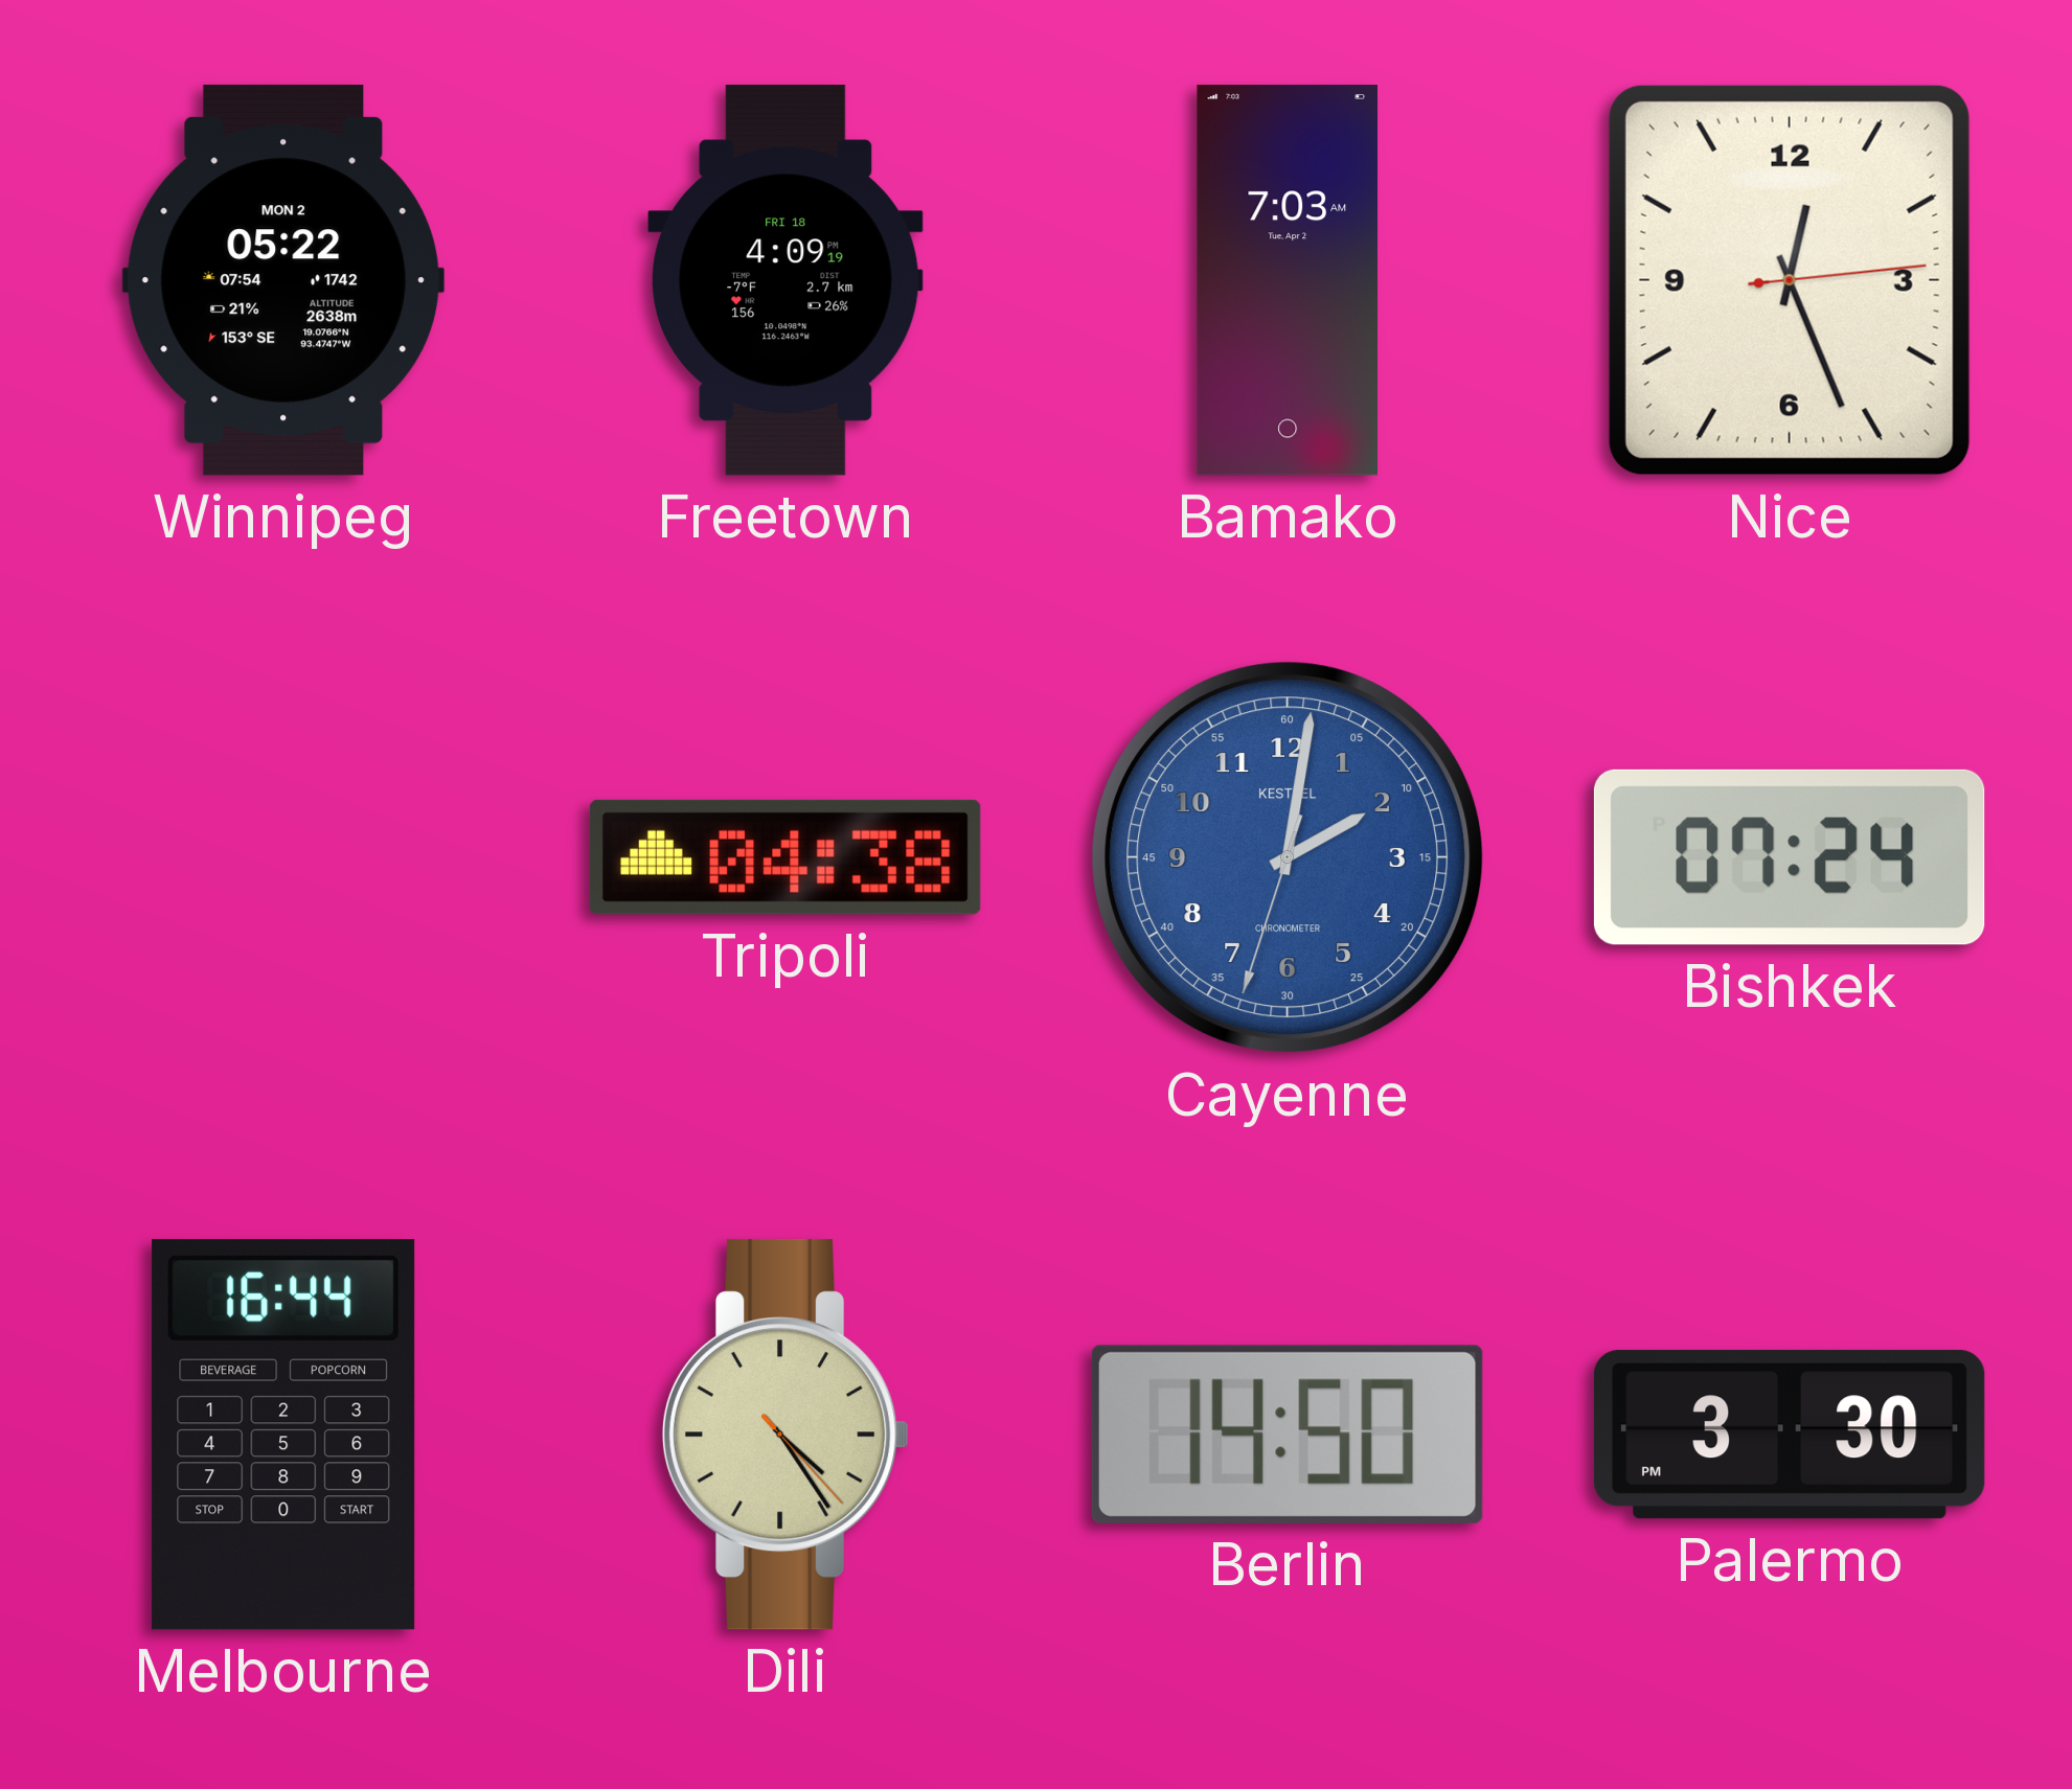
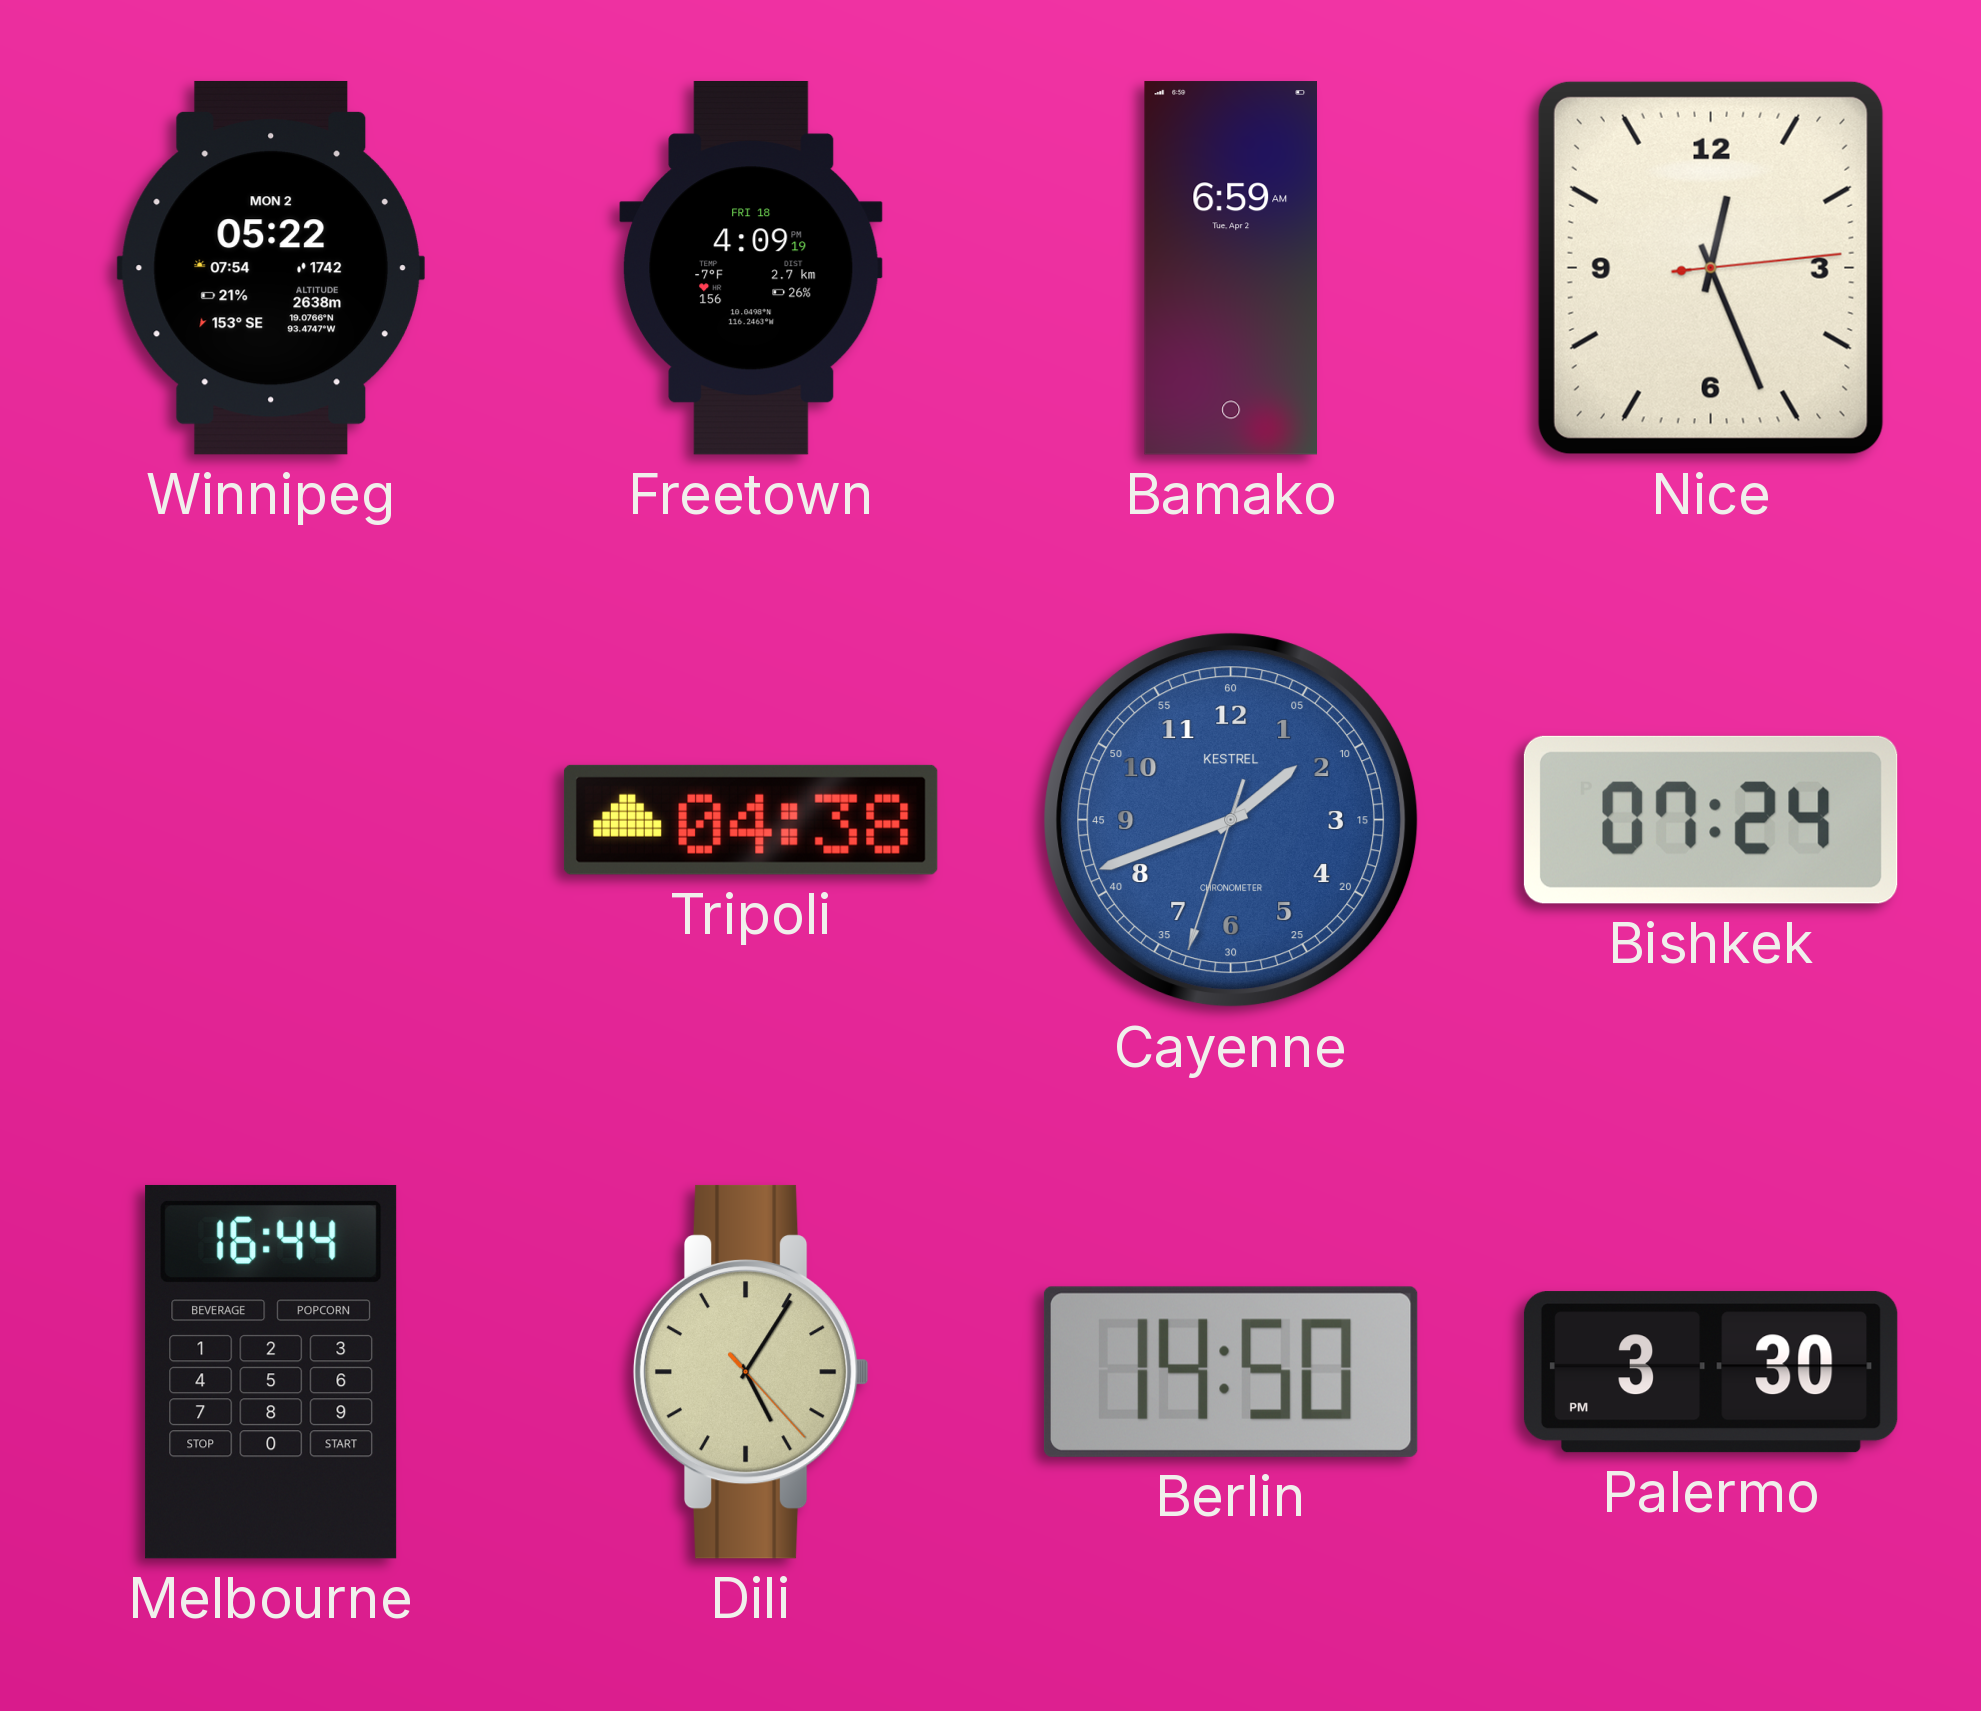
Bamako: 7:03 -> 6:59
Cayenne: 2:01 -> 1:41
Dili: 4:24 -> 5:05
